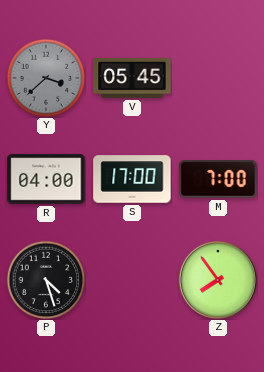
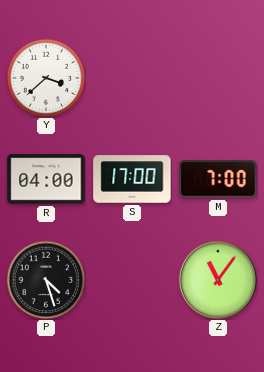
Y dial: grey -> white
V: 05:45 -> none
Z: 7:54 -> 11:06
